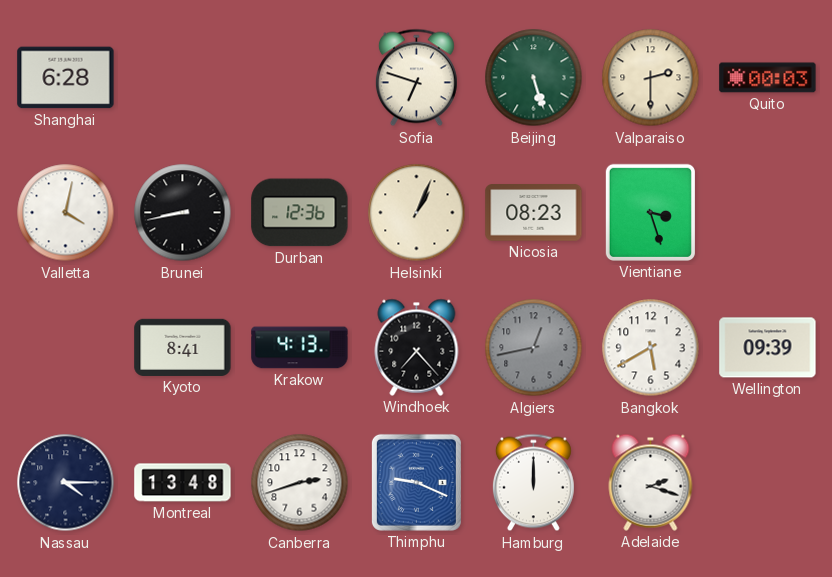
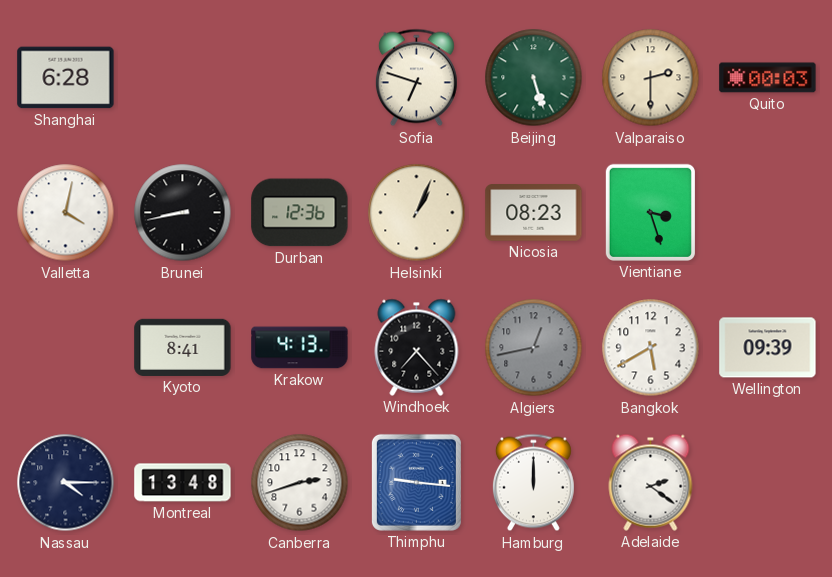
Thimphu: 9:19 -> 9:16
Adelaide: 2:18 -> 2:21
